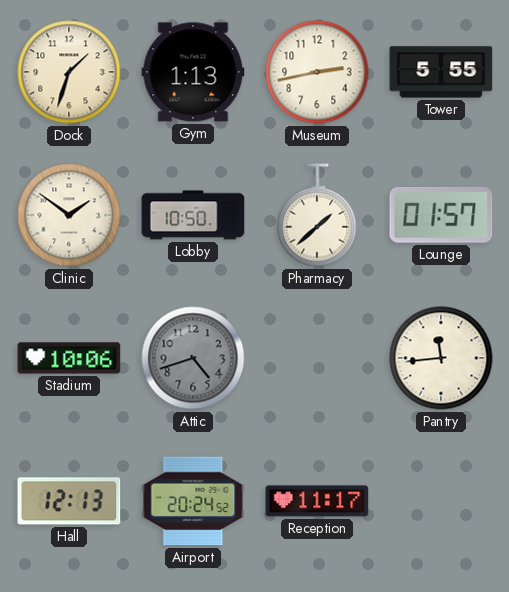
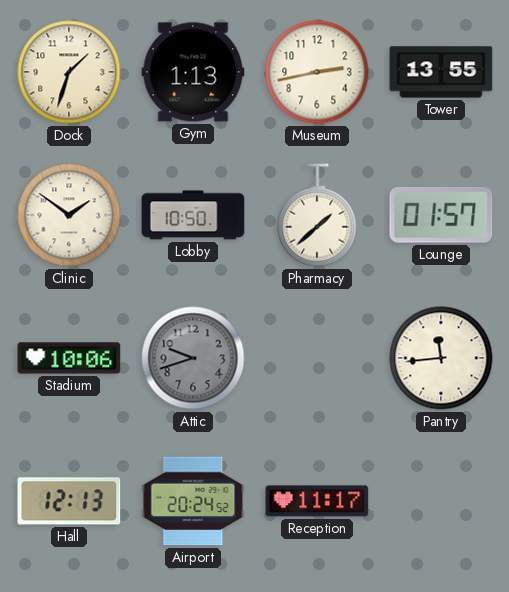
Tower: 5:55 -> 13:55
Attic: 4:42 -> 9:42
